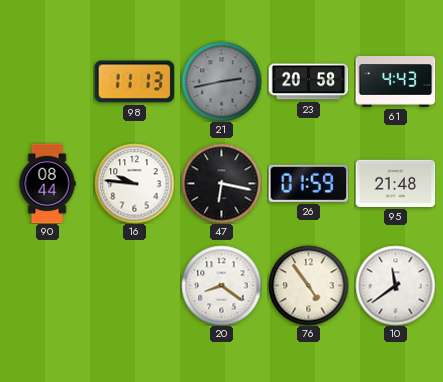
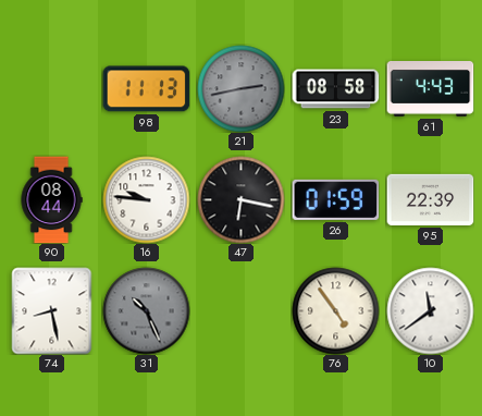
23: 20:58 -> 08:58
95: 21:48 -> 22:39
74: none -> 8:28
31: none -> 10:26
20: 8:21 -> none
